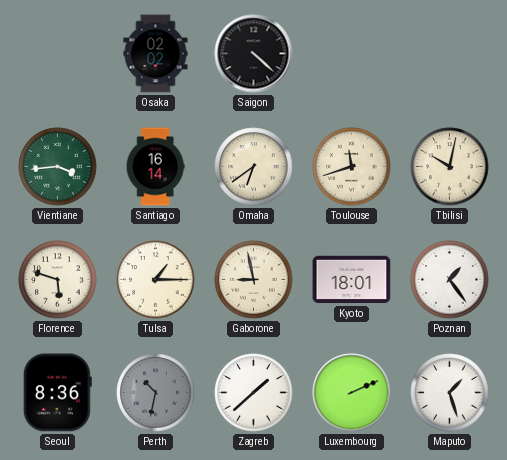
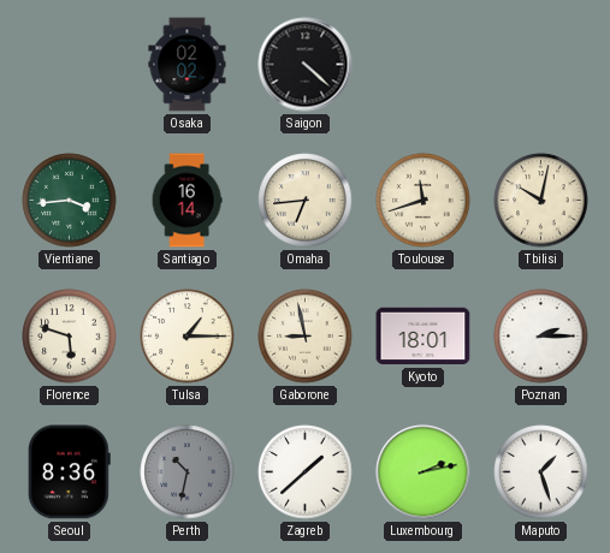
Omaha: 6:39 -> 6:44
Poznan: 1:24 -> 2:15
Luxembourg: 2:11 -> 2:13
